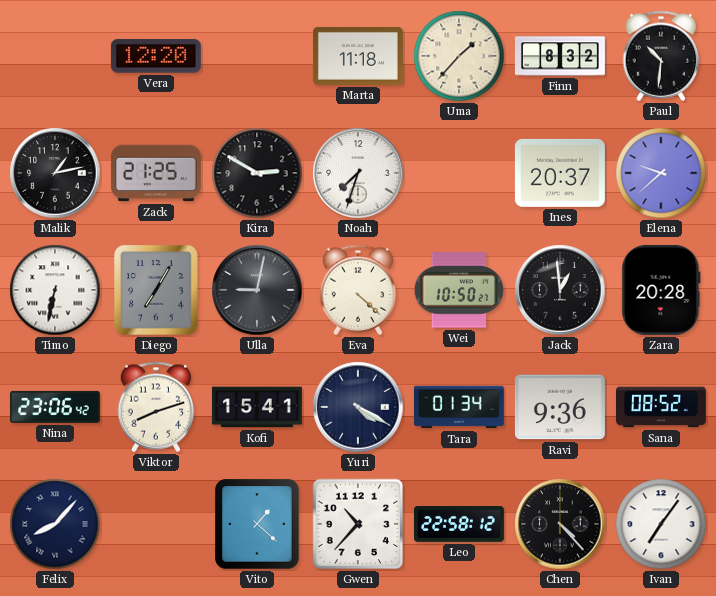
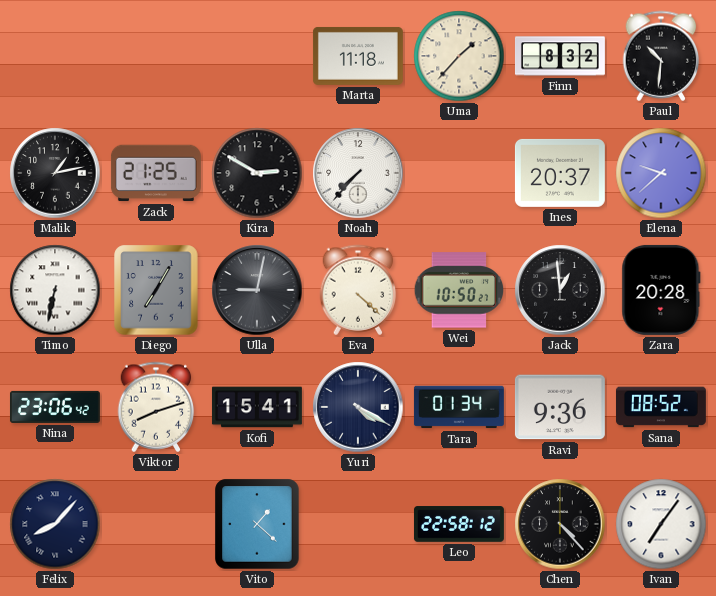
Vera: 12:20 -> none
Noah: 7:33 -> 7:37
Gwen: 10:37 -> none
